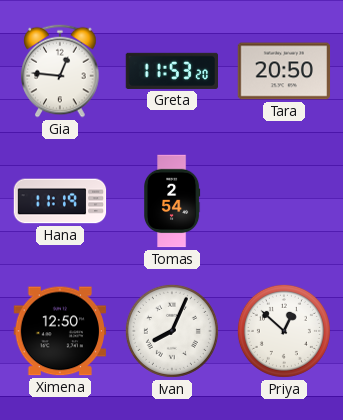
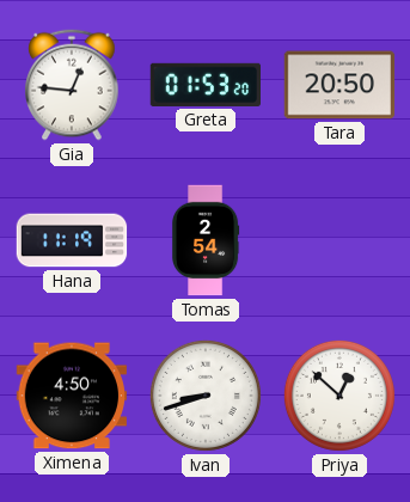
Greta: 11:53 -> 01:53
Ximena: 12:50 -> 4:50
Ivan: 8:04 -> 8:42
